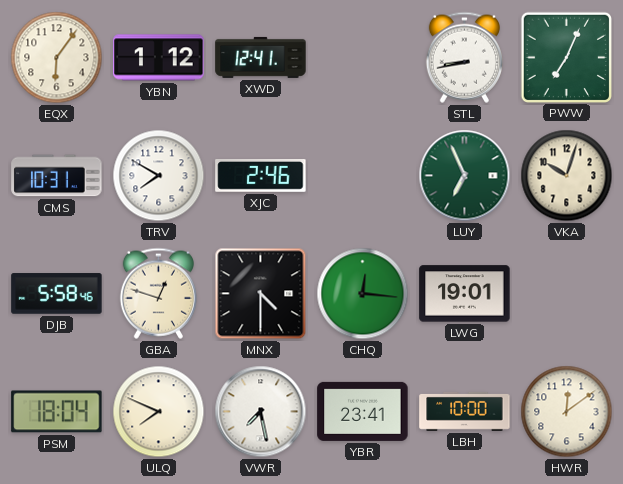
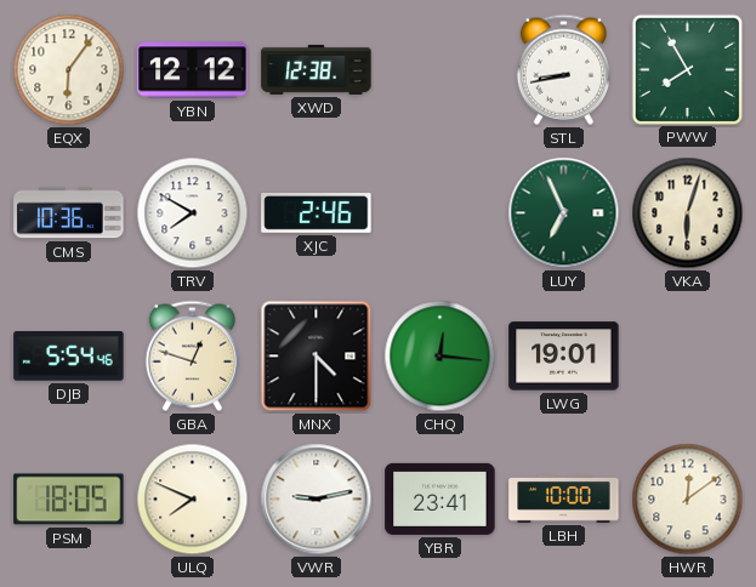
YBN: 1:12 -> 12:12
XWD: 12:41 -> 12:38
PWW: 7:04 -> 7:55
CMS: 10:31 -> 10:36
VKA: 10:03 -> 6:03
DJB: 5:58 -> 5:54
PSM: 18:04 -> 18:05
VWR: 7:28 -> 9:13
